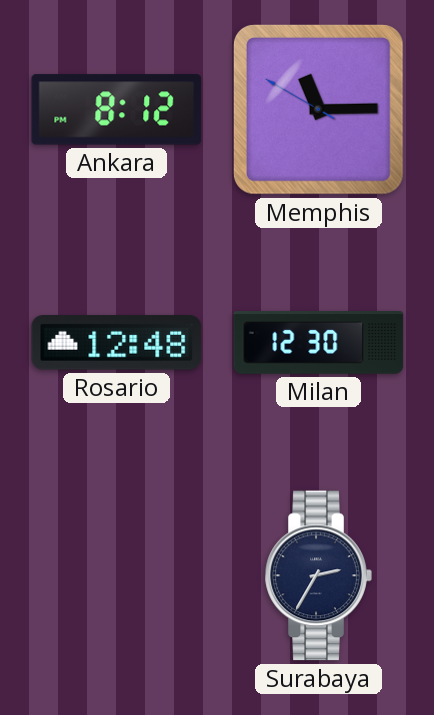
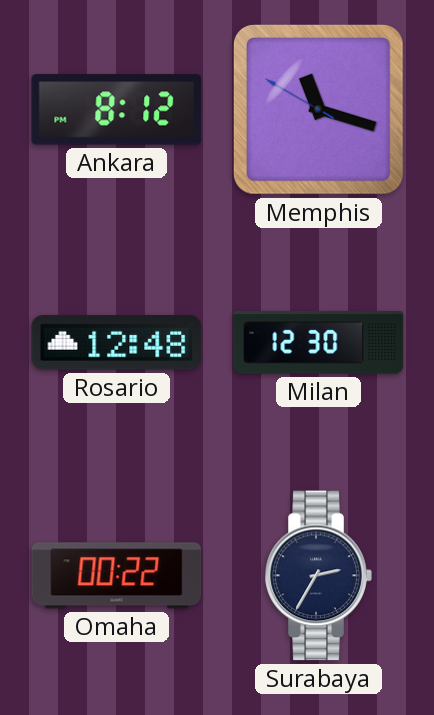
Memphis: 11:14 -> 11:17
Omaha: none -> 00:22
